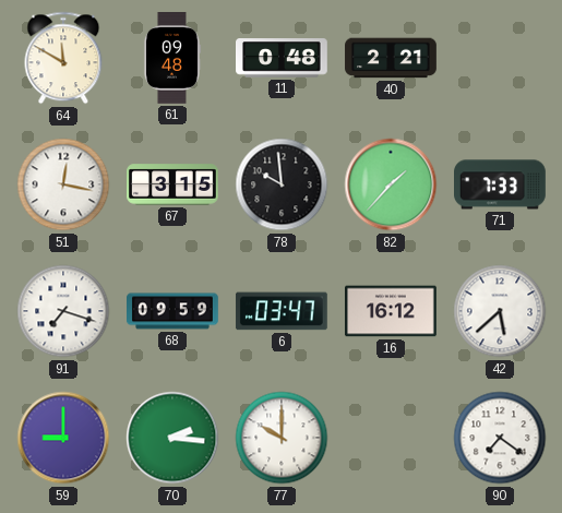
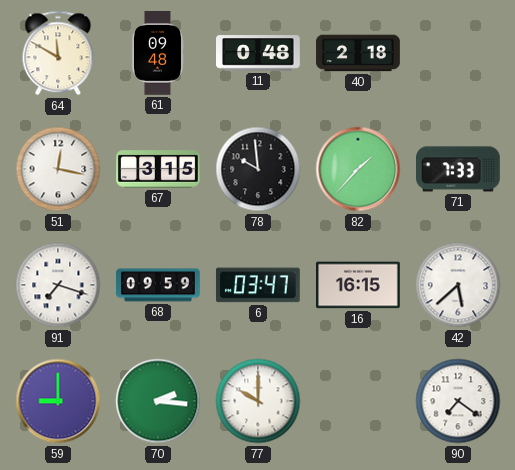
40: 2:21 -> 2:18
16: 16:12 -> 16:15
